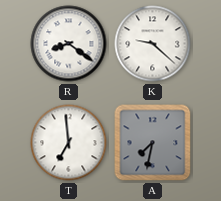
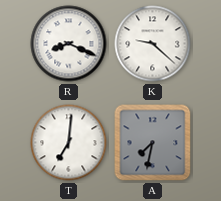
R: 8:21 -> 8:19
T: 6:59 -> 7:01
